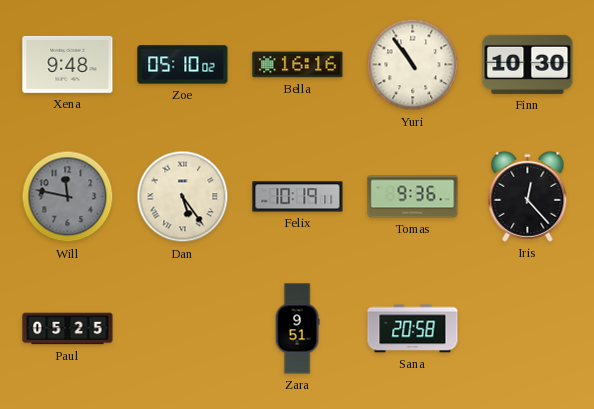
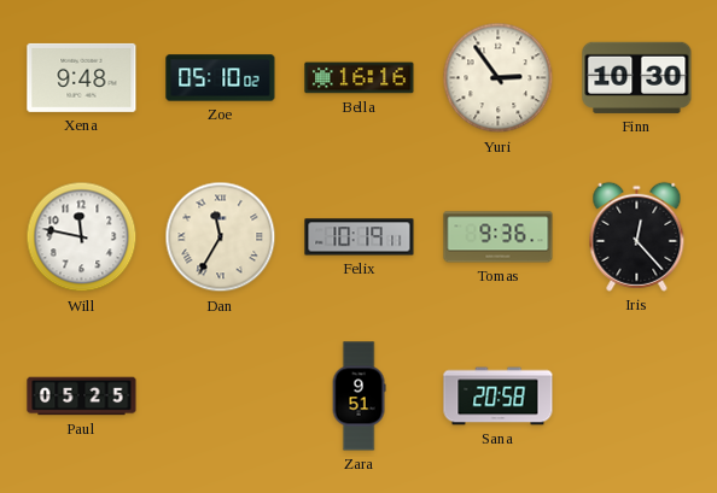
Yuri: 10:54 -> 2:54
Will dial: grey -> white
Dan: 5:24 -> 11:35
